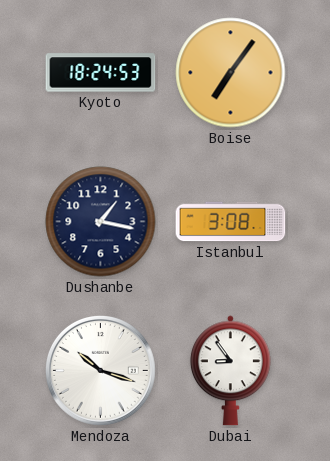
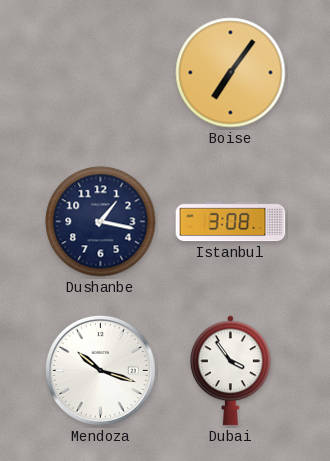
Kyoto: 18:24 -> none
Dubai: 8:54 -> 3:54
